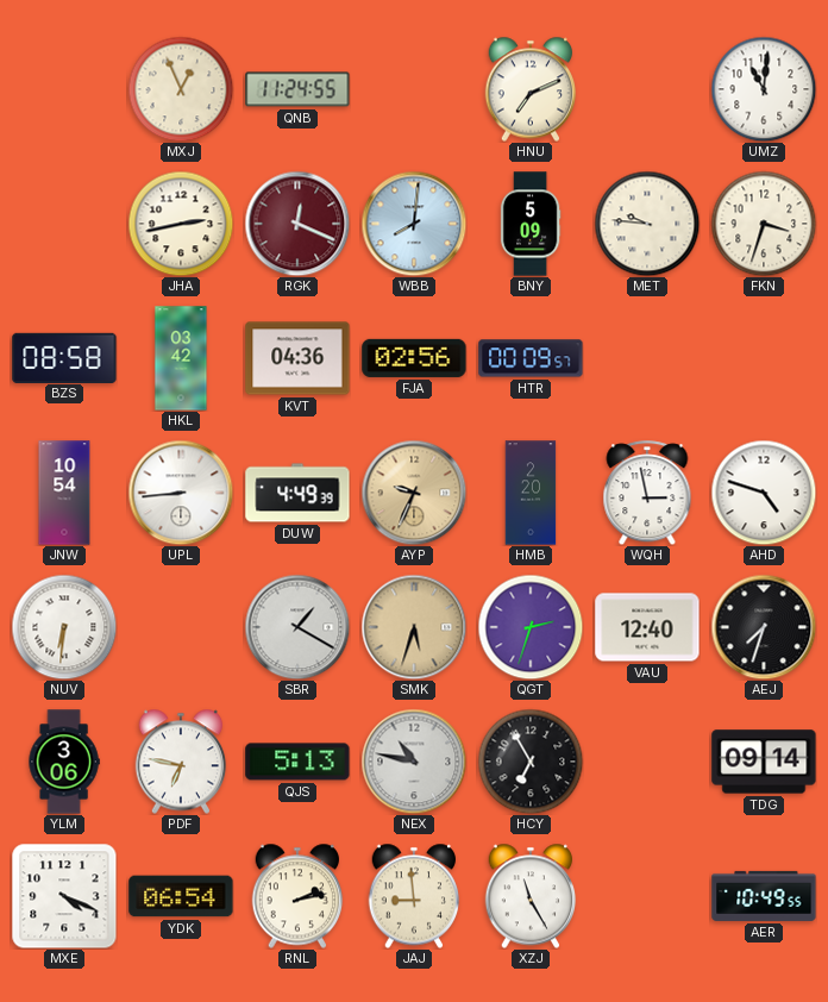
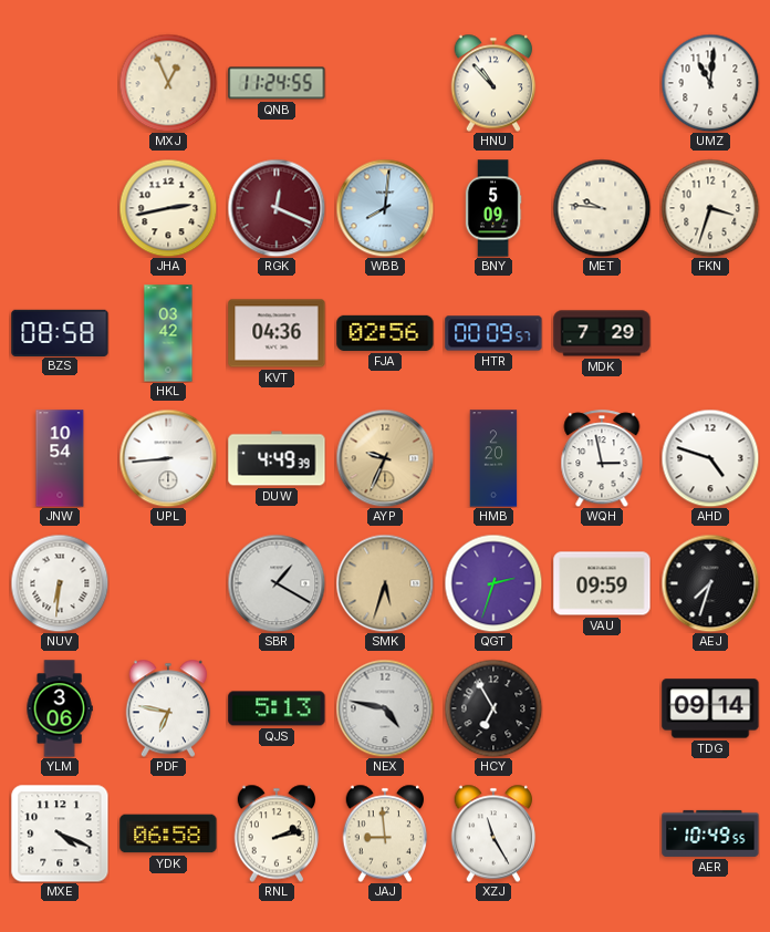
HNU: 7:11 -> 10:53
MDK: none -> 7:29
VAU: 12:40 -> 09:59
NEX: 10:47 -> 4:47
YDK: 06:54 -> 06:58
